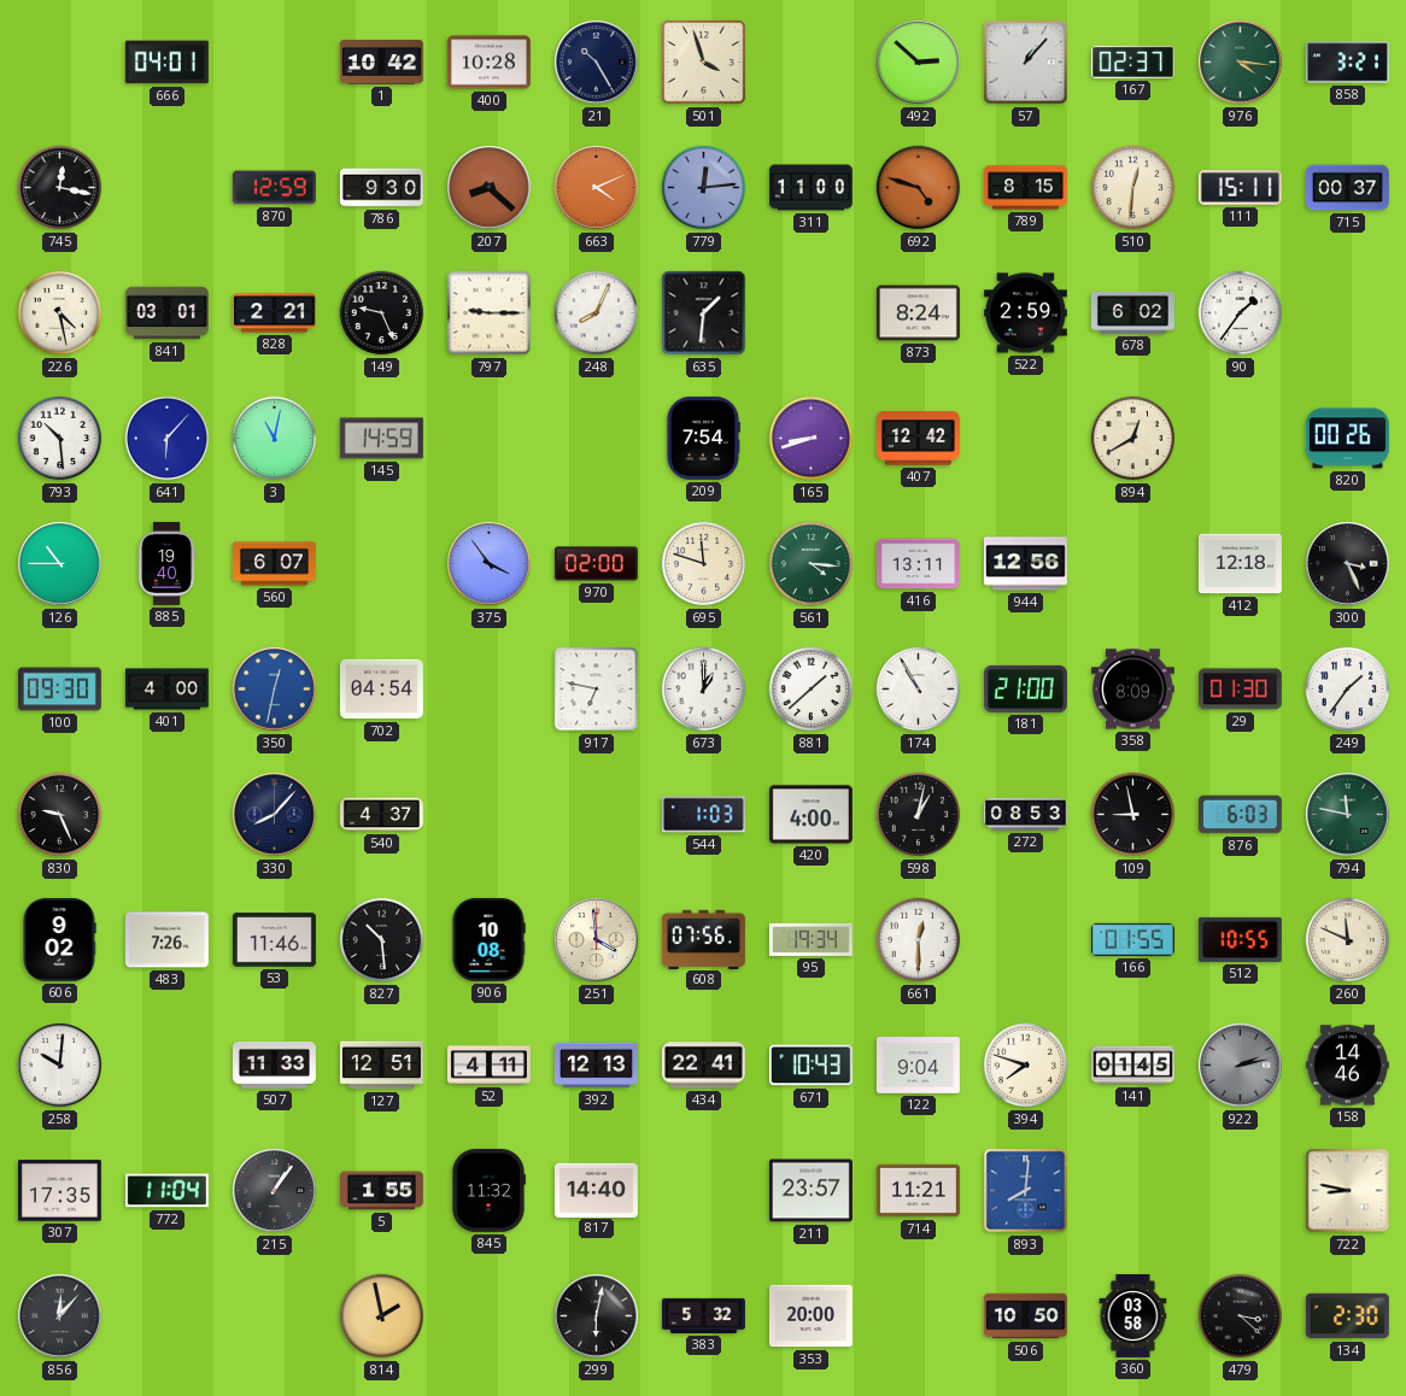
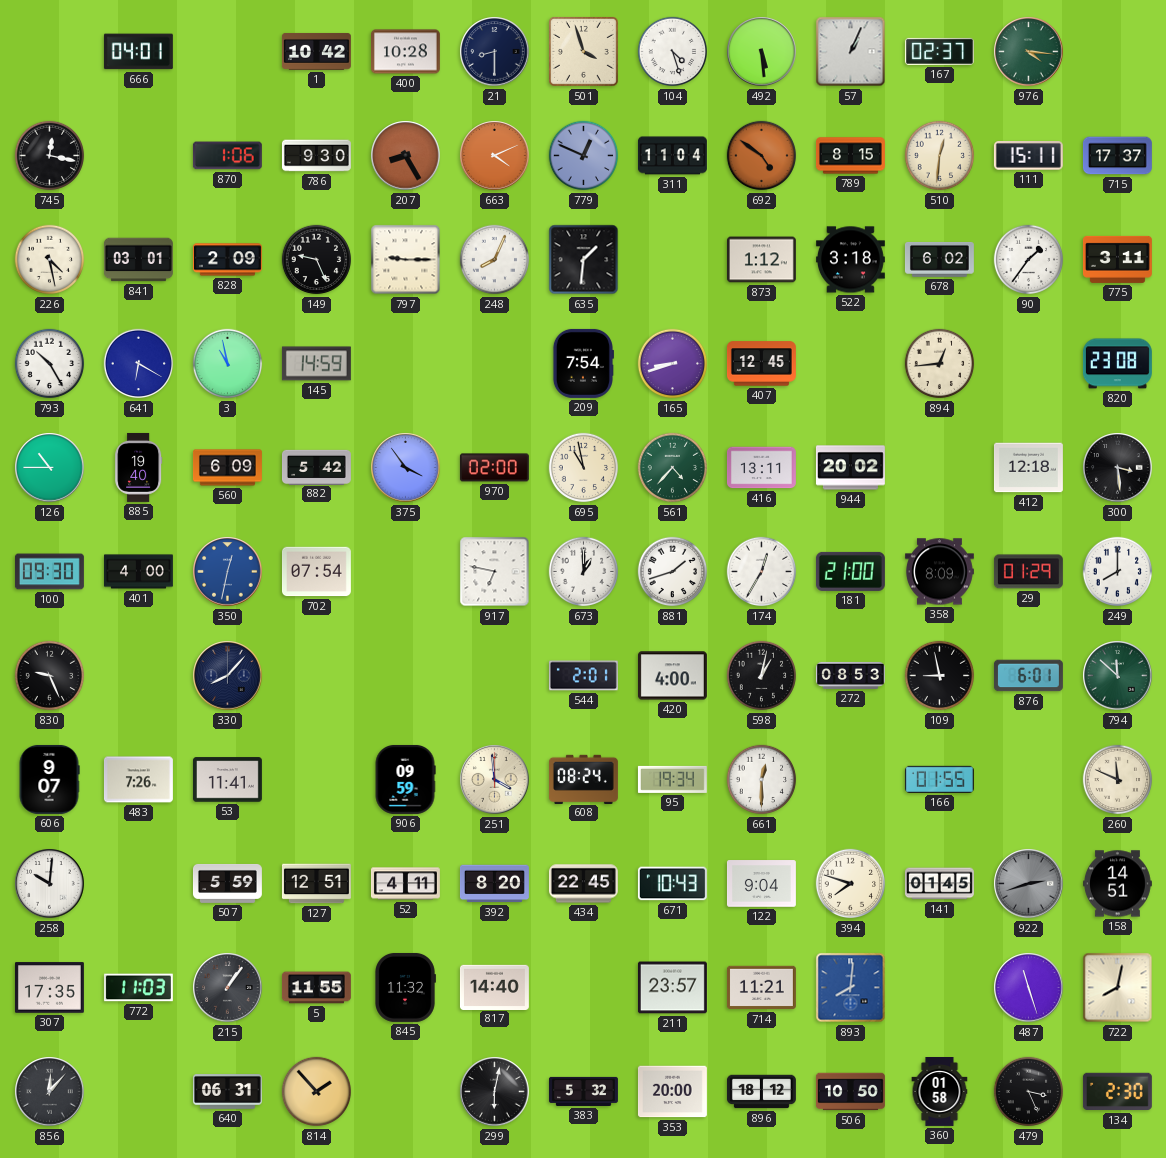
21: 10:25 -> 8:30
104: none -> 4:27
492: 2:52 -> 5:29
57: 1:07 -> 1:04
858: 3:21 -> none
870: 12:59 -> 1:06
207: 8:22 -> 8:25
779: 12:14 -> 12:49
311: 11:00 -> 11:04
692: 4:48 -> 4:51
715: 00:37 -> 17:37
828: 2:21 -> 2:09
873: 8:24 -> 1:12
522: 2:59 -> 3:18
775: none -> 3:11
793: 10:29 -> 10:25
641: 6:07 -> 6:20
3: 11:02 -> 10:58
407: 12:42 -> 12:45
894: 12:40 -> 12:44
820: 00:26 -> 23:08
560: 6:07 -> 6:09
882: none -> 5:42
695: 11:48 -> 10:58
561: 4:16 -> 4:37
944: 12:56 -> 20:02
300: 3:26 -> 3:29
702: 04:54 -> 07:54
881: 1:38 -> 1:42
174: 10:55 -> 12:35
29: 01:30 -> 01:29
249: 1:36 -> 8:00
540: 4:37 -> none
544: 1:03 -> 2:01
876: 6:03 -> 6:01
794: 11:47 -> 11:52
606: 9:02 -> 9:07
53: 11:46 -> 11:41
827: 10:29 -> none
906: 10:08 -> 09:59
608: 07:56 -> 08:24
512: 10:55 -> none
507: 11:33 -> 5:59
392: 12:13 -> 8:20
434: 22:41 -> 22:45
922: 2:13 -> 2:42
158: 14:46 -> 14:51
772: 11:04 -> 11:03
5: 1:55 -> 11:55
487: none -> 11:27
722: 8:47 -> 8:02
640: none -> 06:31
814: 1:58 -> 1:53
896: none -> 18:12
360: 03:58 -> 01:58
479: 3:22 -> 3:26
